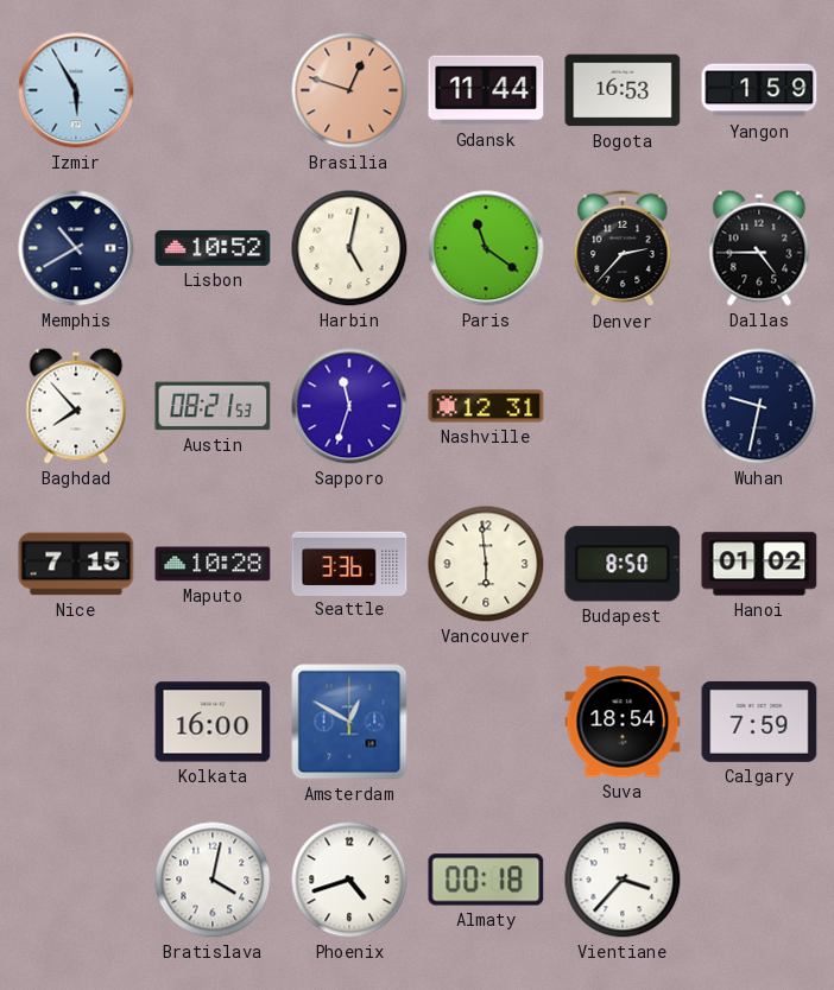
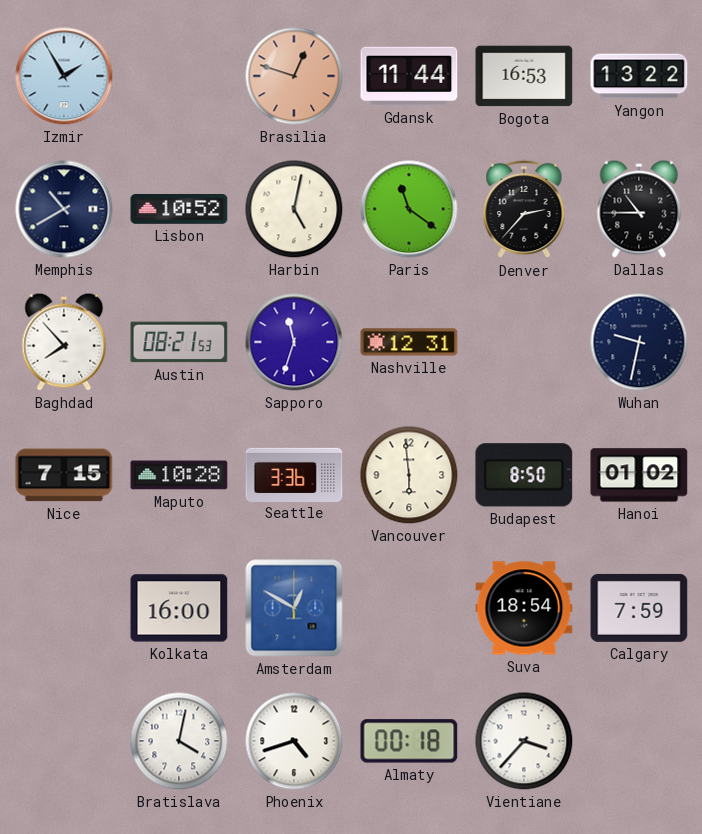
Izmir: 5:55 -> 1:55
Yangon: 1:59 -> 13:22
Dallas: 4:45 -> 10:45
